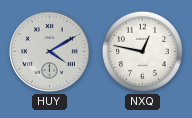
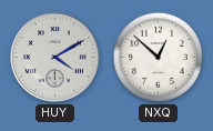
NXQ: 12:47 -> 12:52
